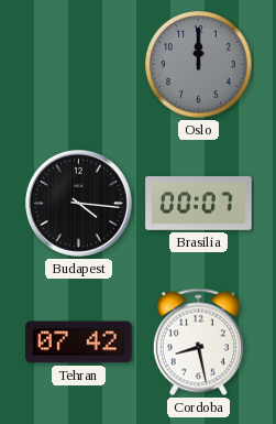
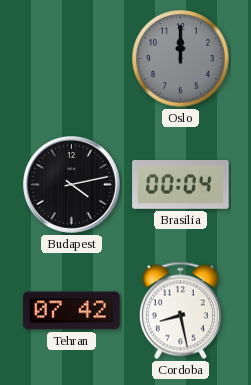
Budapest: 4:16 -> 4:13
Brasilia: 00:07 -> 00:04
